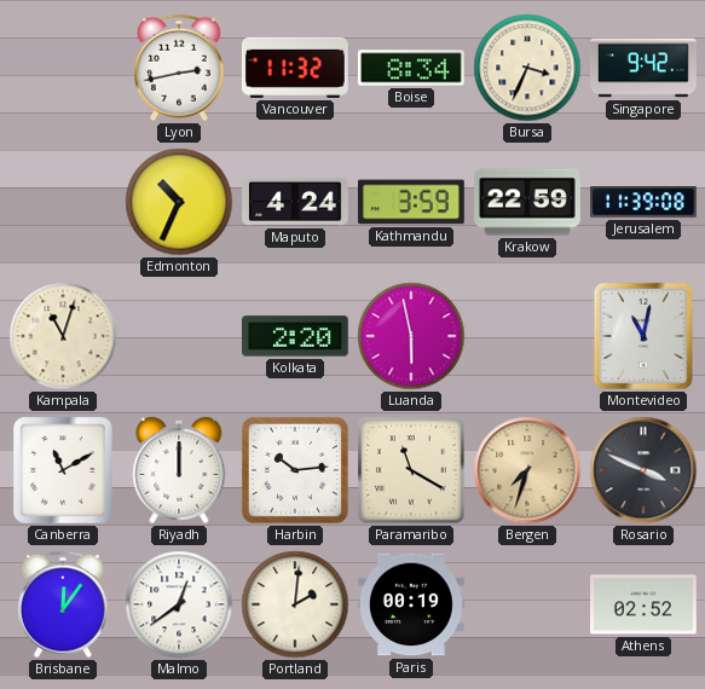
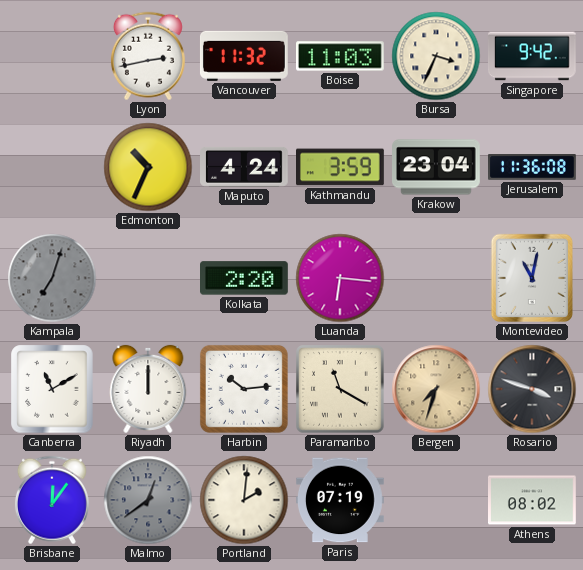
Boise: 8:34 -> 11:03
Krakow: 22:59 -> 23:04
Jerusalem: 11:39 -> 11:36
Kampala: 11:03 -> 7:03
Kampala dial: cream -> grey
Luanda: 5:58 -> 6:16
Rosario: 3:49 -> 3:48
Malmo dial: white -> grey
Paris: 00:19 -> 07:19
Athens: 02:52 -> 08:02
